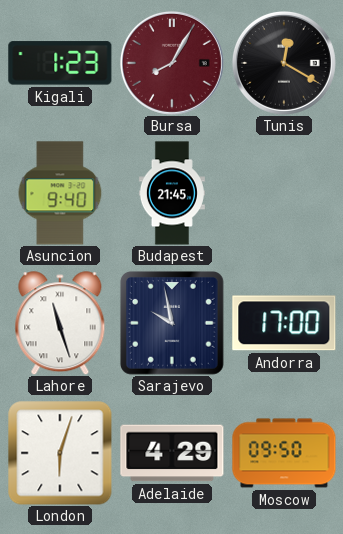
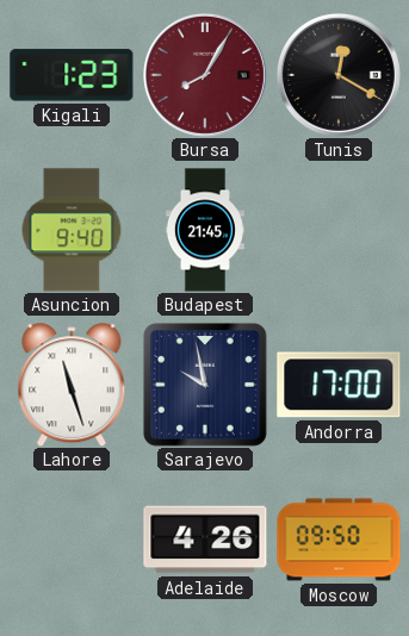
London: 6:03 -> none
Adelaide: 4:29 -> 4:26
